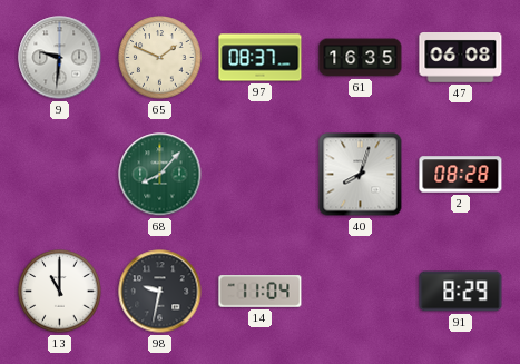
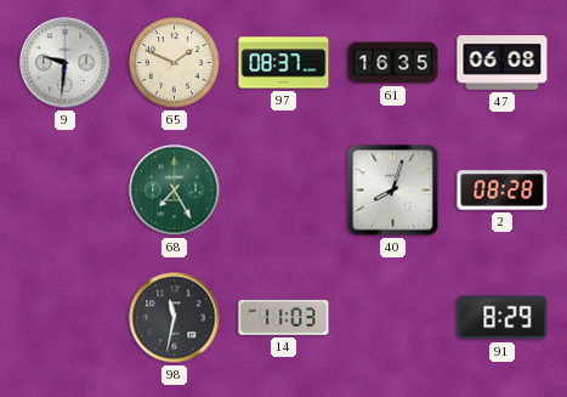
68: 8:07 -> 7:25
13: 11:00 -> none
98: 9:32 -> 11:32
14: 11:04 -> 11:03
